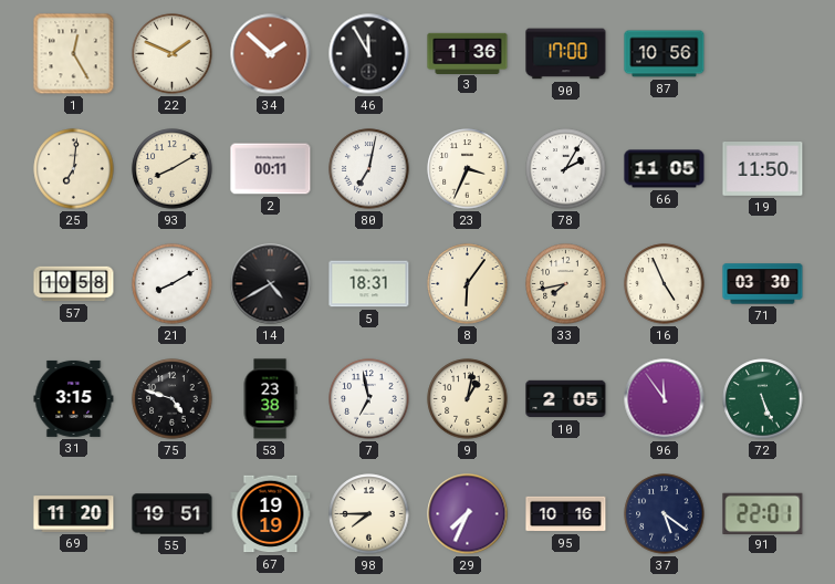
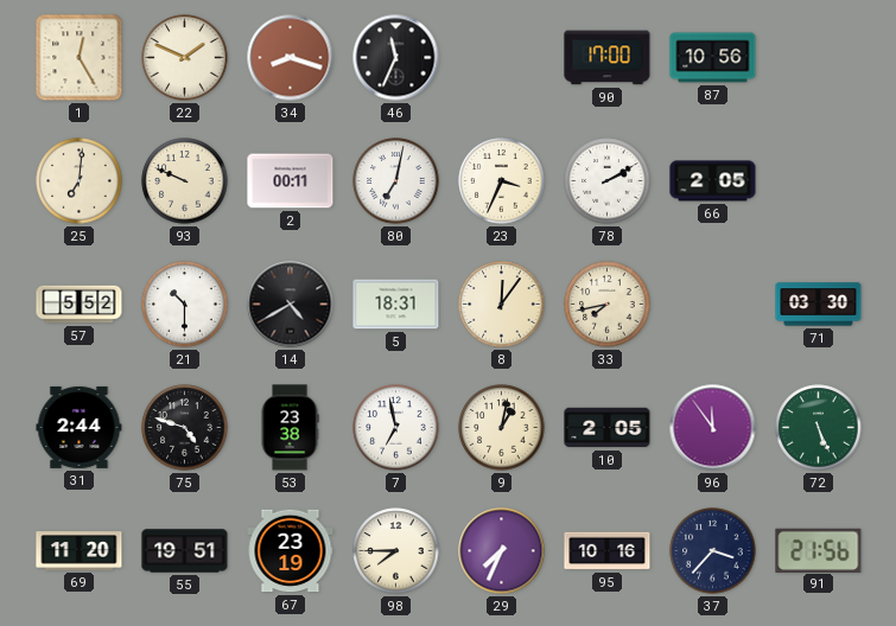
34: 1:52 -> 8:18
46: 11:55 -> 11:34
3: 1:36 -> none
93: 8:10 -> 9:49
78: 2:05 -> 2:10
66: 11:05 -> 2:05
19: 11:50 -> none
57: 10:58 -> 5:52
21: 8:10 -> 10:30
8: 6:06 -> 12:06
16: 4:56 -> none
31: 3:15 -> 2:44
67: 19:19 -> 23:19
37: 5:21 -> 3:37
91: 22:01 -> 21:56
